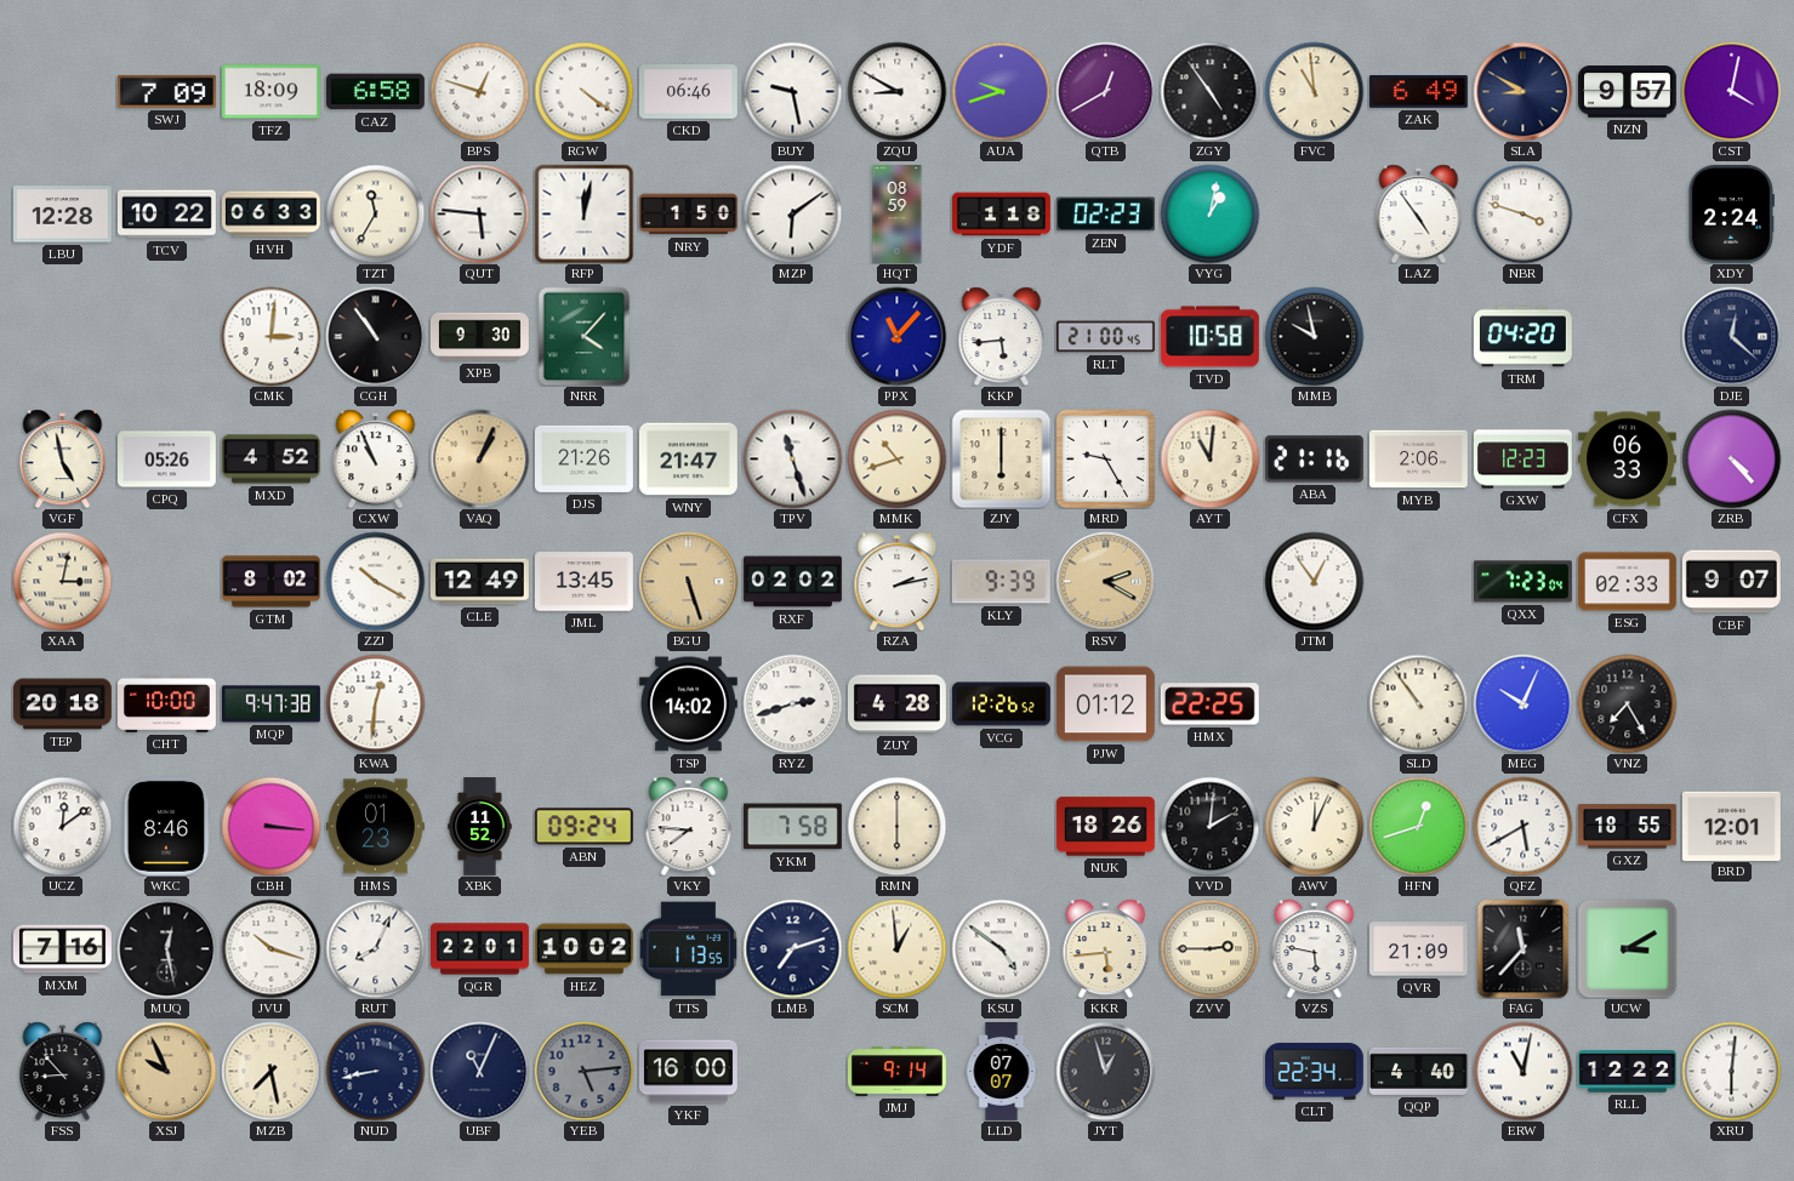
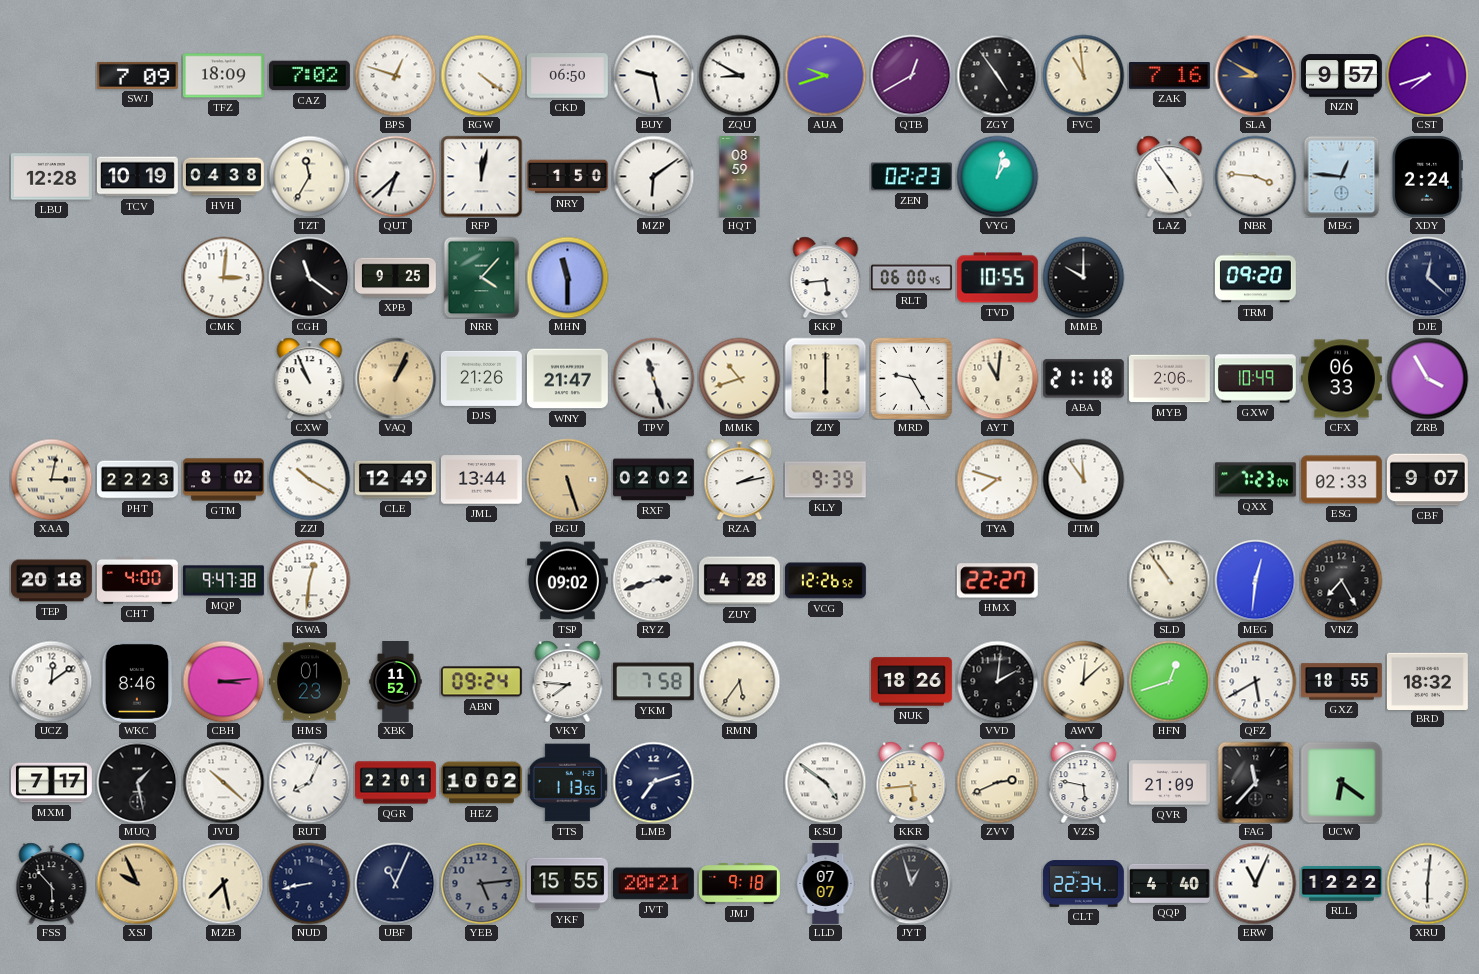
CAZ: 6:58 -> 7:02
CKD: 06:46 -> 06:50
ZAK: 6:49 -> 7:16
CST: 4:02 -> 7:42
TCV: 10:22 -> 10:19
HVH: 06:33 -> 04:38
QUT: 5:46 -> 6:38
YDF: 1:18 -> none
NBR: 3:48 -> 3:46
MBG: none -> 12:46
CGH: 10:54 -> 11:21
XPB: 9:30 -> 9:25
MHN: none -> 11:30
PPX: 11:07 -> none
RLT: 21:00 -> 06:00
TVD: 10:58 -> 10:55
MMB: 9:58 -> 10:00
TRM: 04:20 -> 09:20
VGF: 4:58 -> none
CPQ: 05:26 -> none
MXD: 4:52 -> none
ABA: 21:16 -> 21:18
GXW: 12:23 -> 10:49
ZRB: 4:23 -> 3:55
PHT: none -> 22:23
JML: 13:45 -> 13:44
RSV: 2:20 -> none
TYA: none -> 7:48
JTM: 12:54 -> 11:54
CHT: 10:00 -> 4:00
TSP: 14:02 -> 09:02
PJW: 01:12 -> none
HMX: 22:25 -> 22:27
MEG: 10:04 -> 12:31
CBH: 3:16 -> 3:14
RMN: 6:00 -> 5:36
AWV: 12:04 -> 12:08
BRD: 12:01 -> 18:32
MXM: 7:16 -> 7:17
MUQ: 12:28 -> 1:28
JVU: 10:18 -> 10:22
SCM: 12:59 -> none
ZVV: 2:45 -> 2:41
UCW: 3:10 -> 6:21
FSS: 8:53 -> 5:53
YKF: 16:00 -> 15:55
JVT: none -> 20:21
JMJ: 9:14 -> 9:18
ERW: 11:02 -> 11:04
